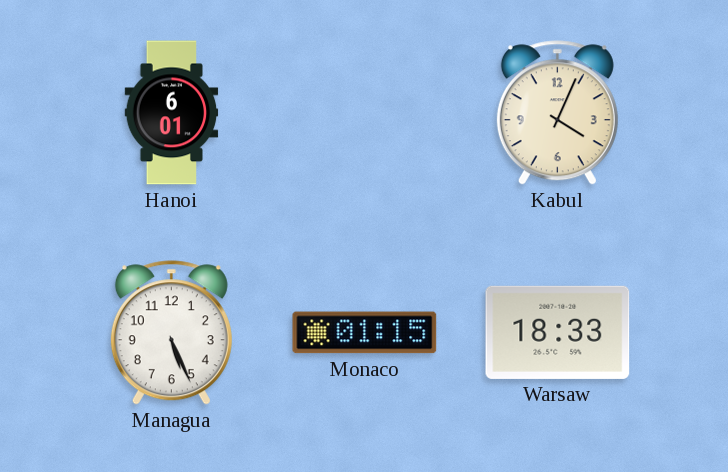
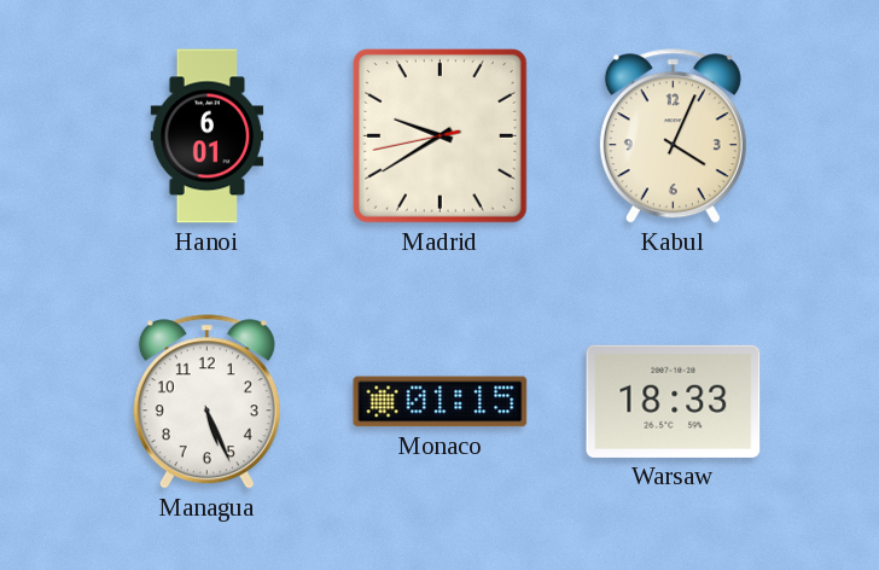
Madrid: none -> 9:39
